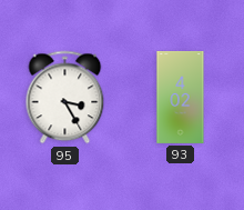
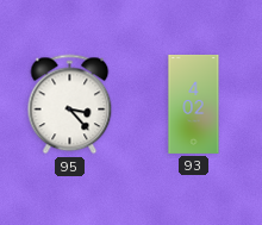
95: 3:25 -> 3:23
